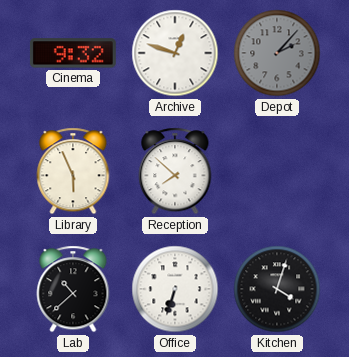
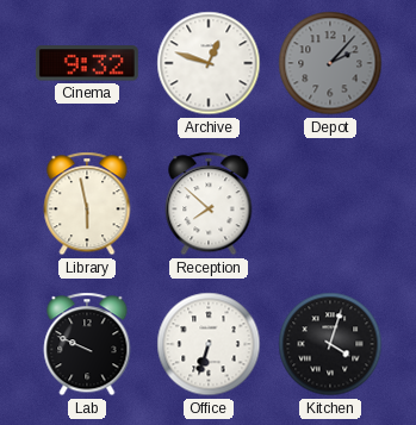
Library: 5:56 -> 5:58
Lab: 10:38 -> 9:49
